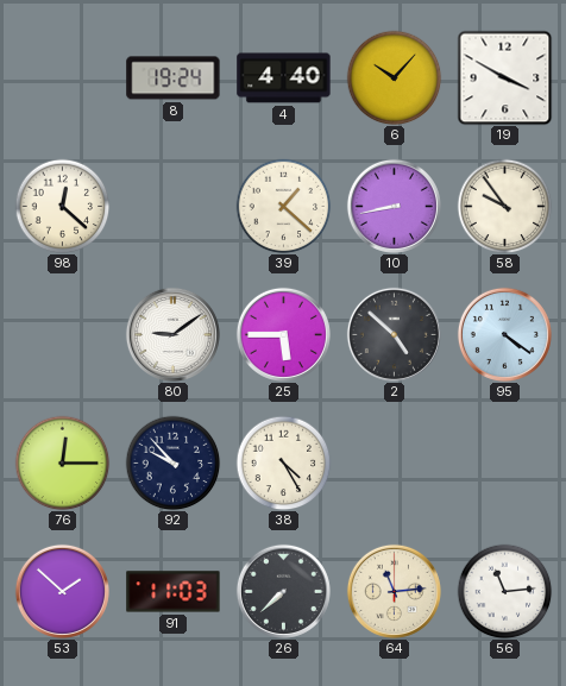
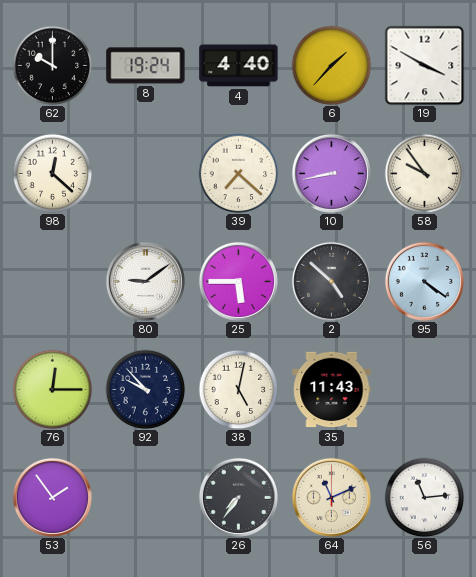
62: none -> 10:00
6: 10:07 -> 1:37
39: 1:22 -> 7:22
38: 4:25 -> 5:02
35: none -> 11:43
53: 1:52 -> 1:54
91: 11:03 -> none
26: 7:38 -> 7:36
64: 11:14 -> 11:11
